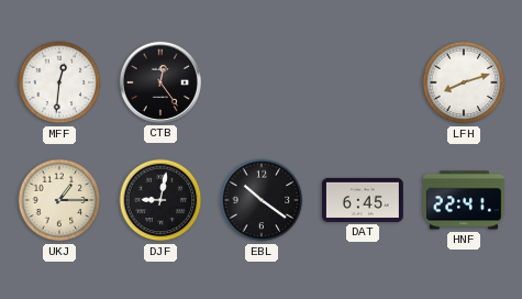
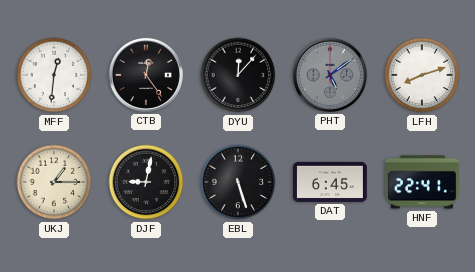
DYU: none -> 12:07
PHT: none -> 5:09
EBL: 10:21 -> 5:27
